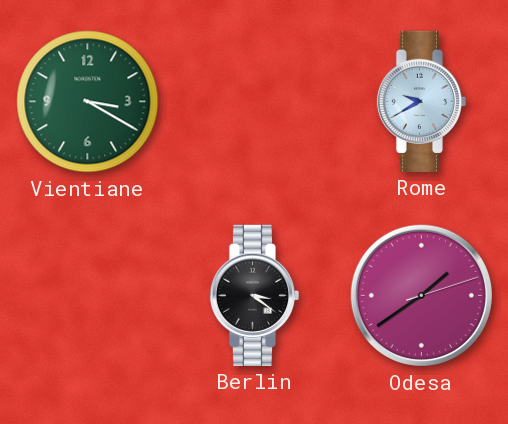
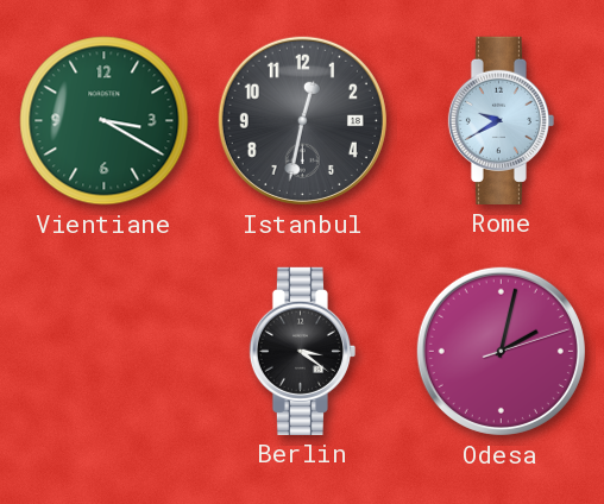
Istanbul: none -> 12:32
Odesa: 1:39 -> 2:02
